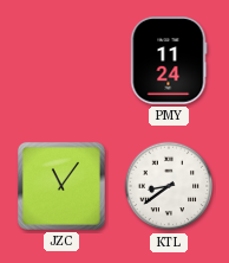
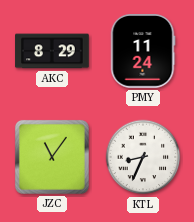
AKC: none -> 8:29
KTL: 8:39 -> 8:34
